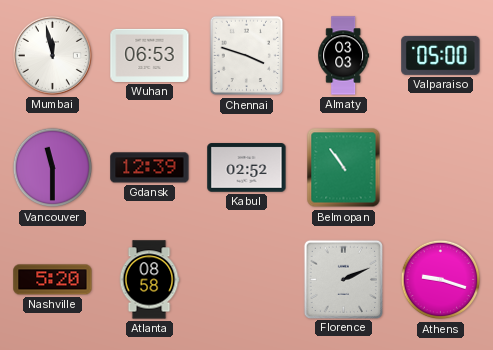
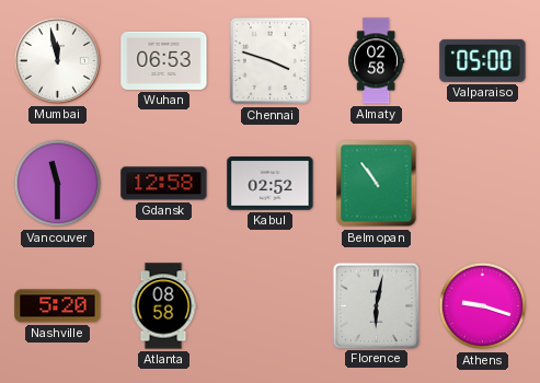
Almaty: 03:03 -> 02:58
Gdansk: 12:39 -> 12:58
Florence: 2:11 -> 6:02
